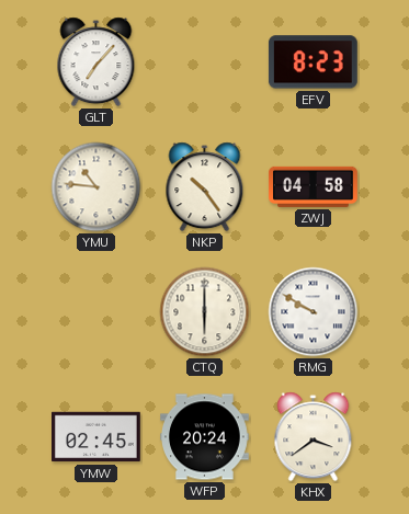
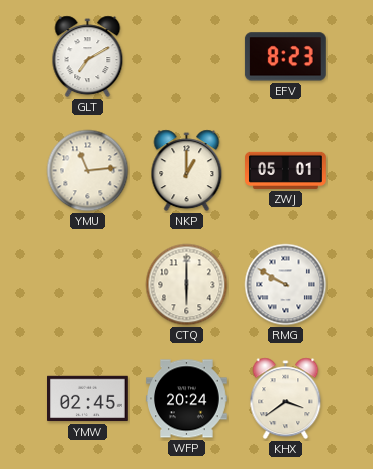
GLT: 7:07 -> 7:10
YMU: 10:46 -> 11:14
NKP: 10:24 -> 1:00
ZWJ: 04:58 -> 05:01
